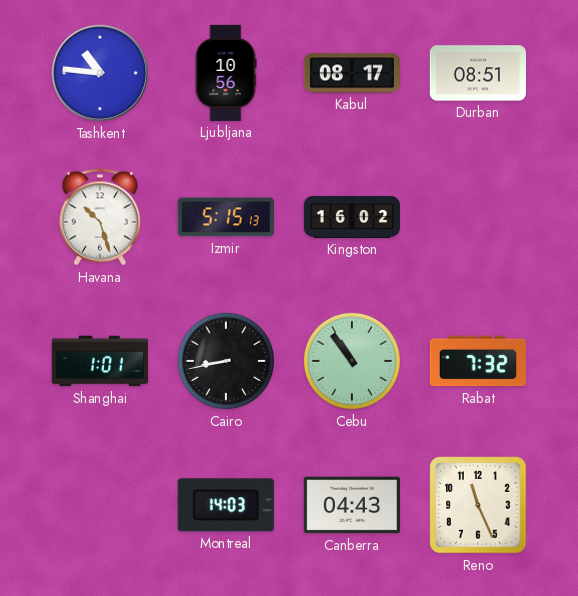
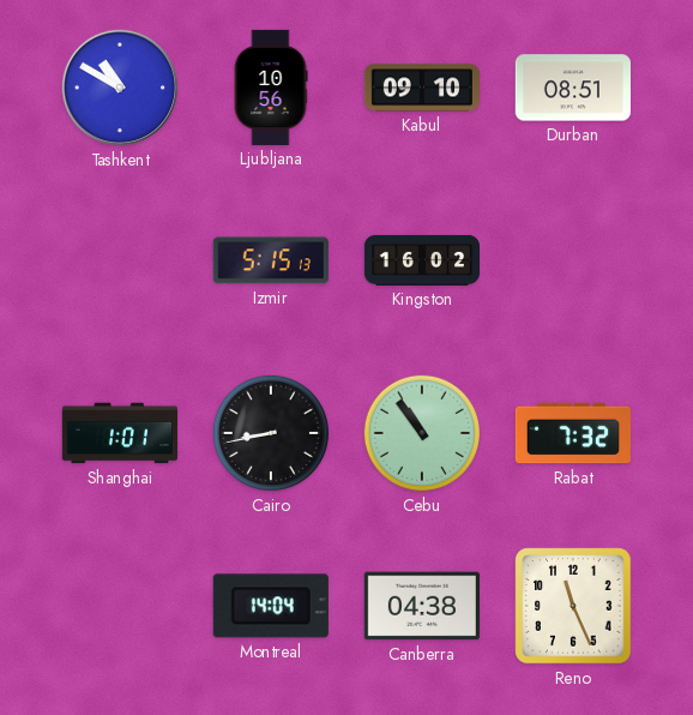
Tashkent: 10:46 -> 10:50
Kabul: 08:17 -> 09:10
Havana: 10:27 -> none
Montreal: 14:03 -> 14:04
Canberra: 04:43 -> 04:38
